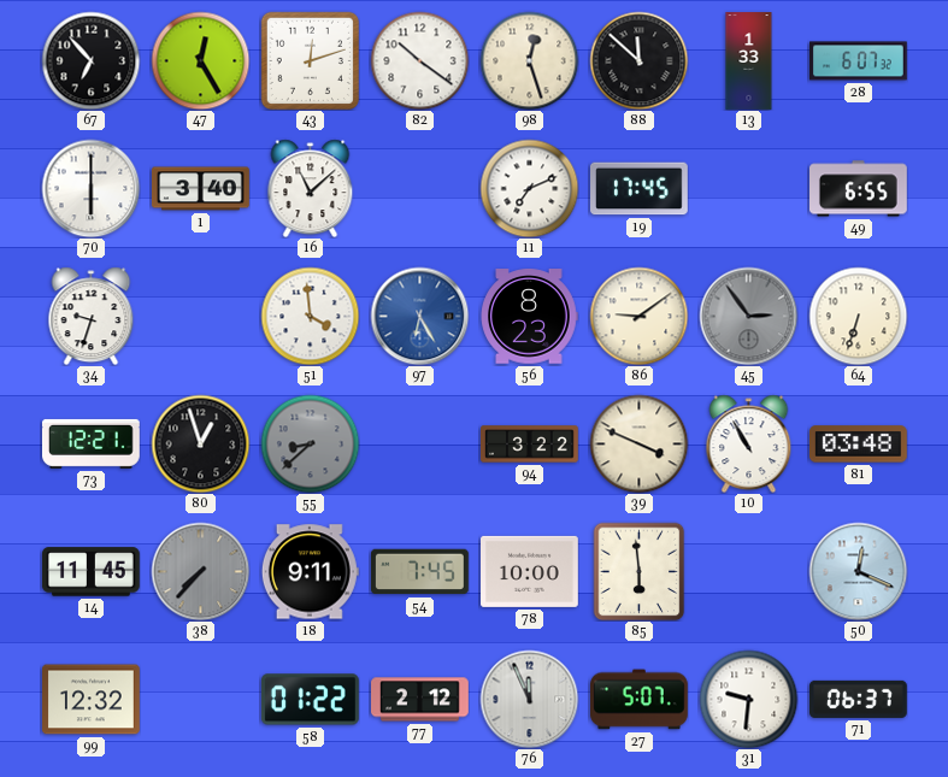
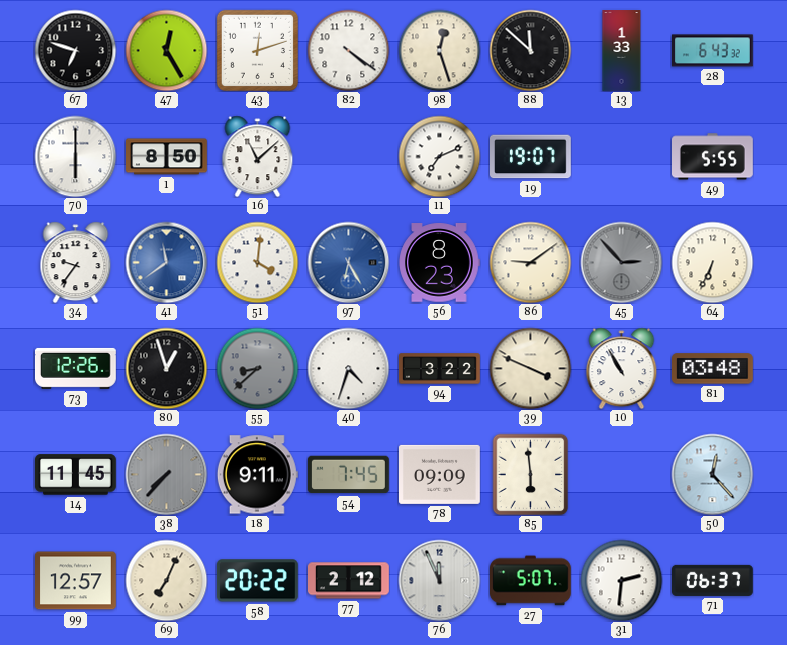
67: 6:53 -> 6:48
82: 10:21 -> 4:21
28: 6:07 -> 6:43
1: 3:40 -> 8:50
19: 17:45 -> 19:07
49: 6:55 -> 5:55
34: 9:33 -> 9:36
41: none -> 11:39
51: 3:59 -> 4:01
45: 2:54 -> 2:53
64: 6:33 -> 6:34
73: 12:21 -> 12:26
40: none -> 4:33
78: 10:00 -> 09:09
50: 12:19 -> 12:23
99: 12:32 -> 12:57
69: none -> 7:04
58: 01:22 -> 20:22
31: 9:31 -> 2:31
